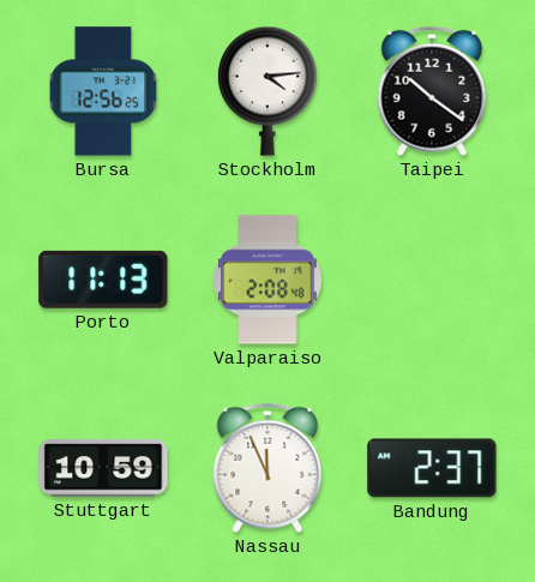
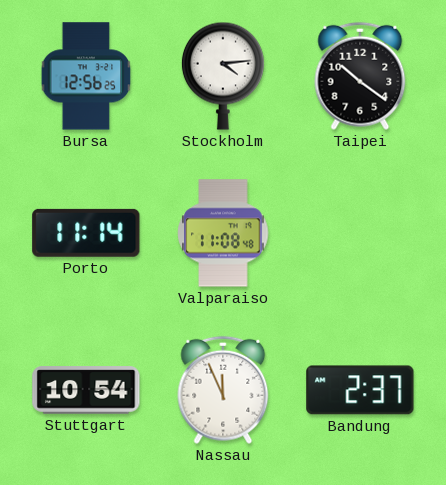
Porto: 11:13 -> 11:14
Valparaiso: 2:08 -> 11:08
Stuttgart: 10:59 -> 10:54
